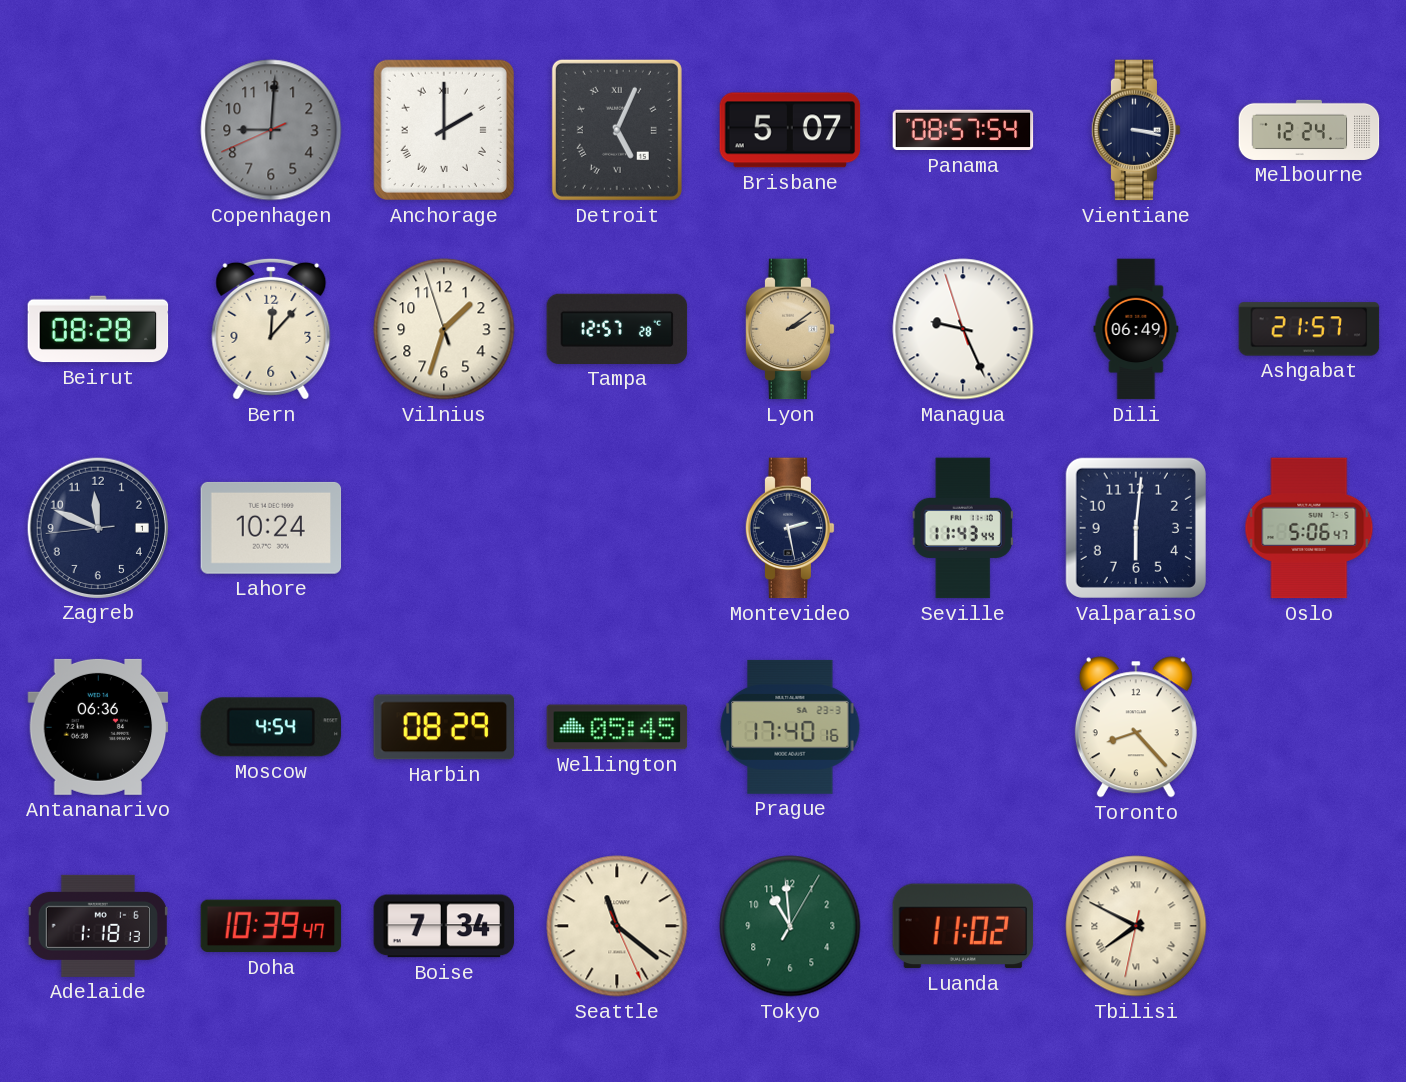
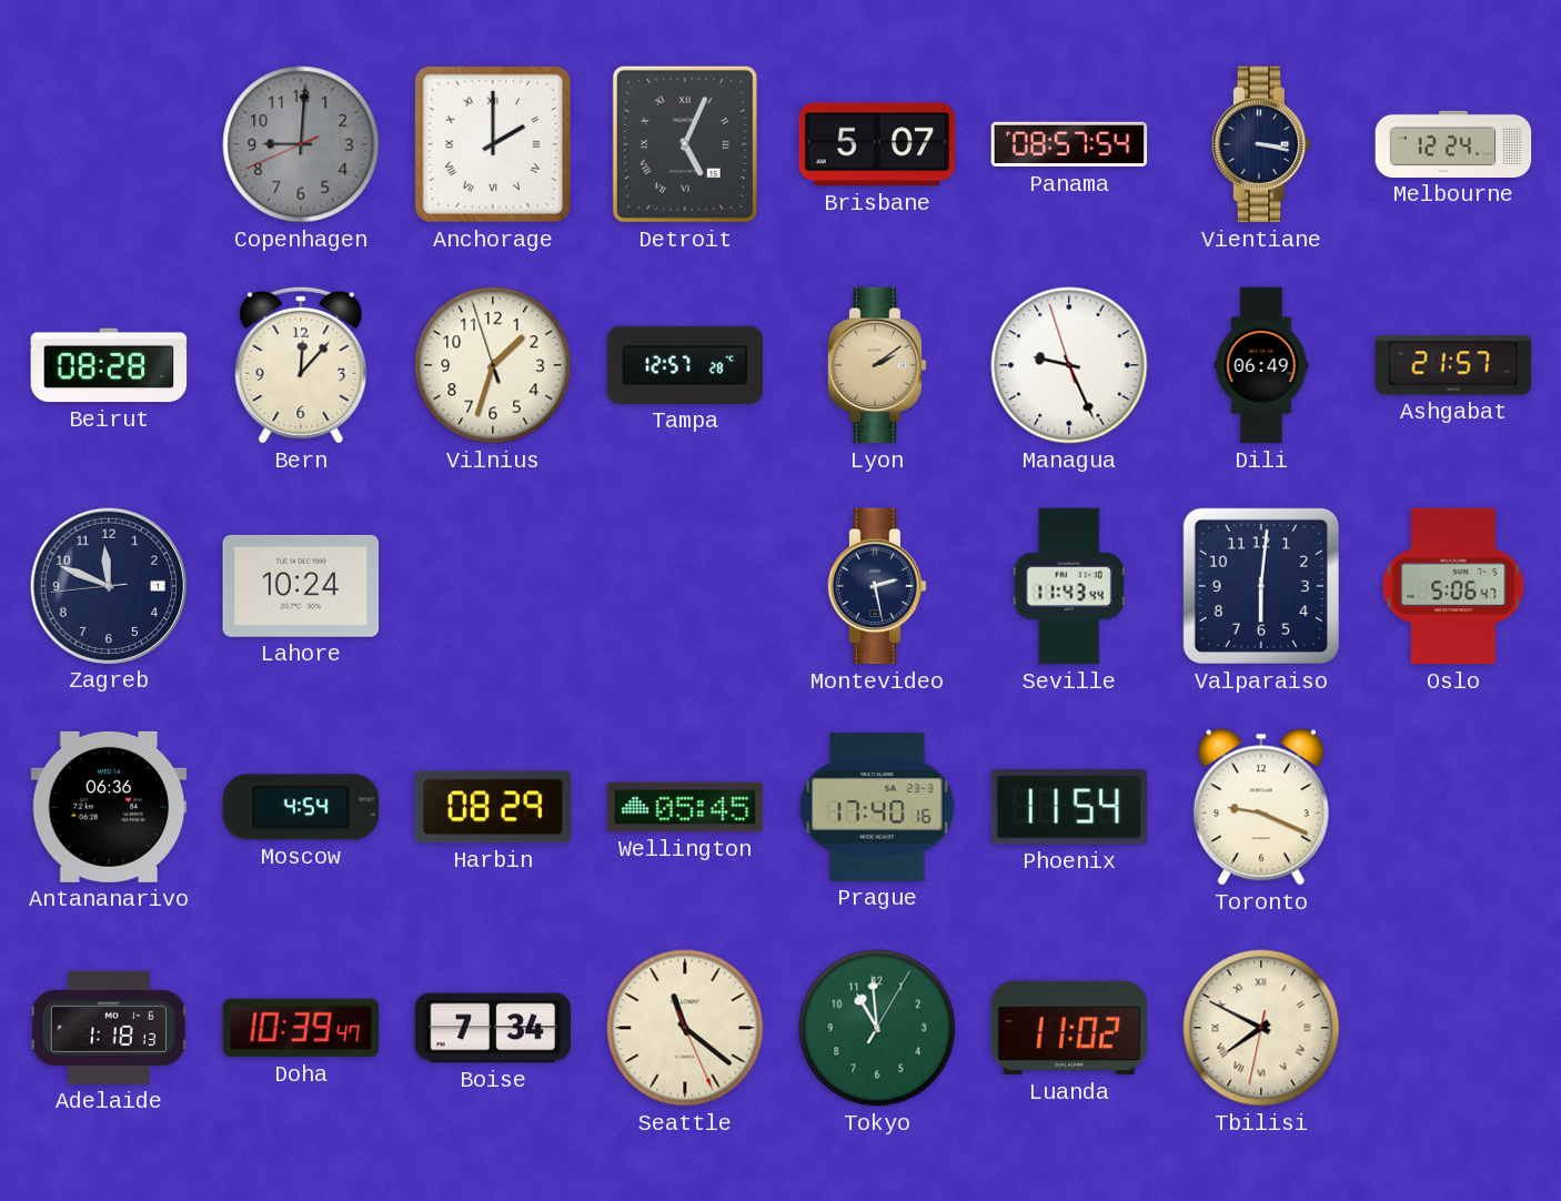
Phoenix: none -> 11:54
Toronto: 8:23 -> 9:19
